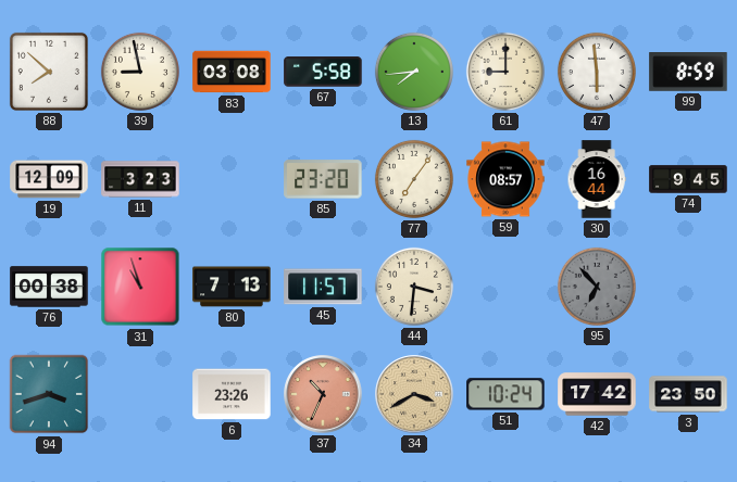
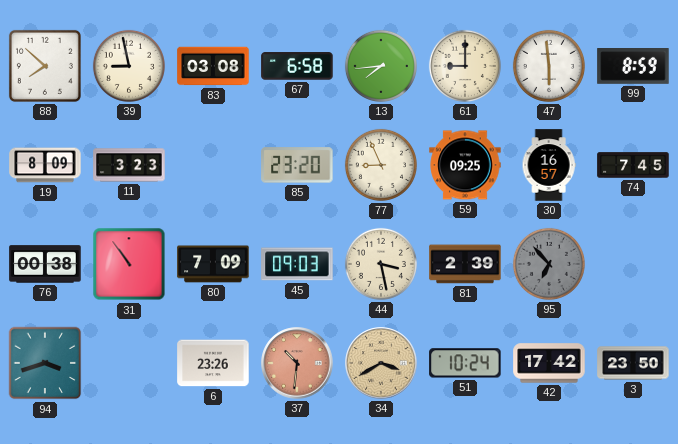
67: 5:58 -> 6:58
19: 12:09 -> 8:09
77: 7:06 -> 8:56
59: 08:57 -> 09:25
30: 16:44 -> 16:57
74: 9:45 -> 7:45
31: 10:57 -> 10:54
80: 7:13 -> 7:09
45: 11:57 -> 09:03
44: 3:31 -> 3:28
81: none -> 2:39
37: 10:34 -> 10:31
